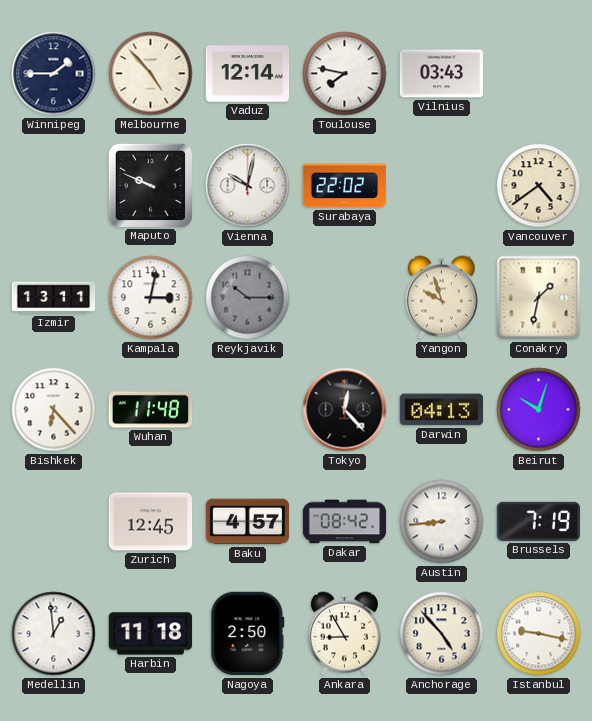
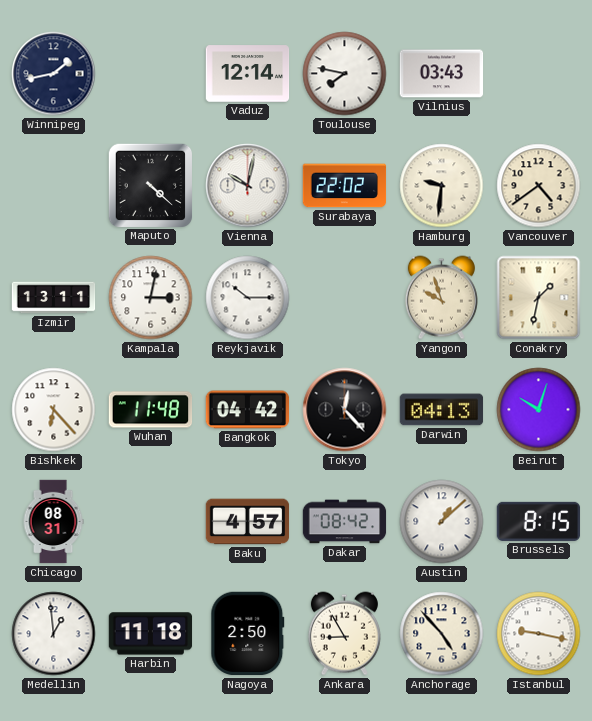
Winnipeg: 1:45 -> 1:43
Melbourne: 4:53 -> none
Maputo: 9:49 -> 4:22
Hamburg: none -> 9:31
Reykjavik dial: grey -> white
Bangkok: none -> 04:42
Chicago: none -> 08:31
Zurich: 12:45 -> none
Austin: 8:44 -> 1:08
Brussels: 7:19 -> 8:15
